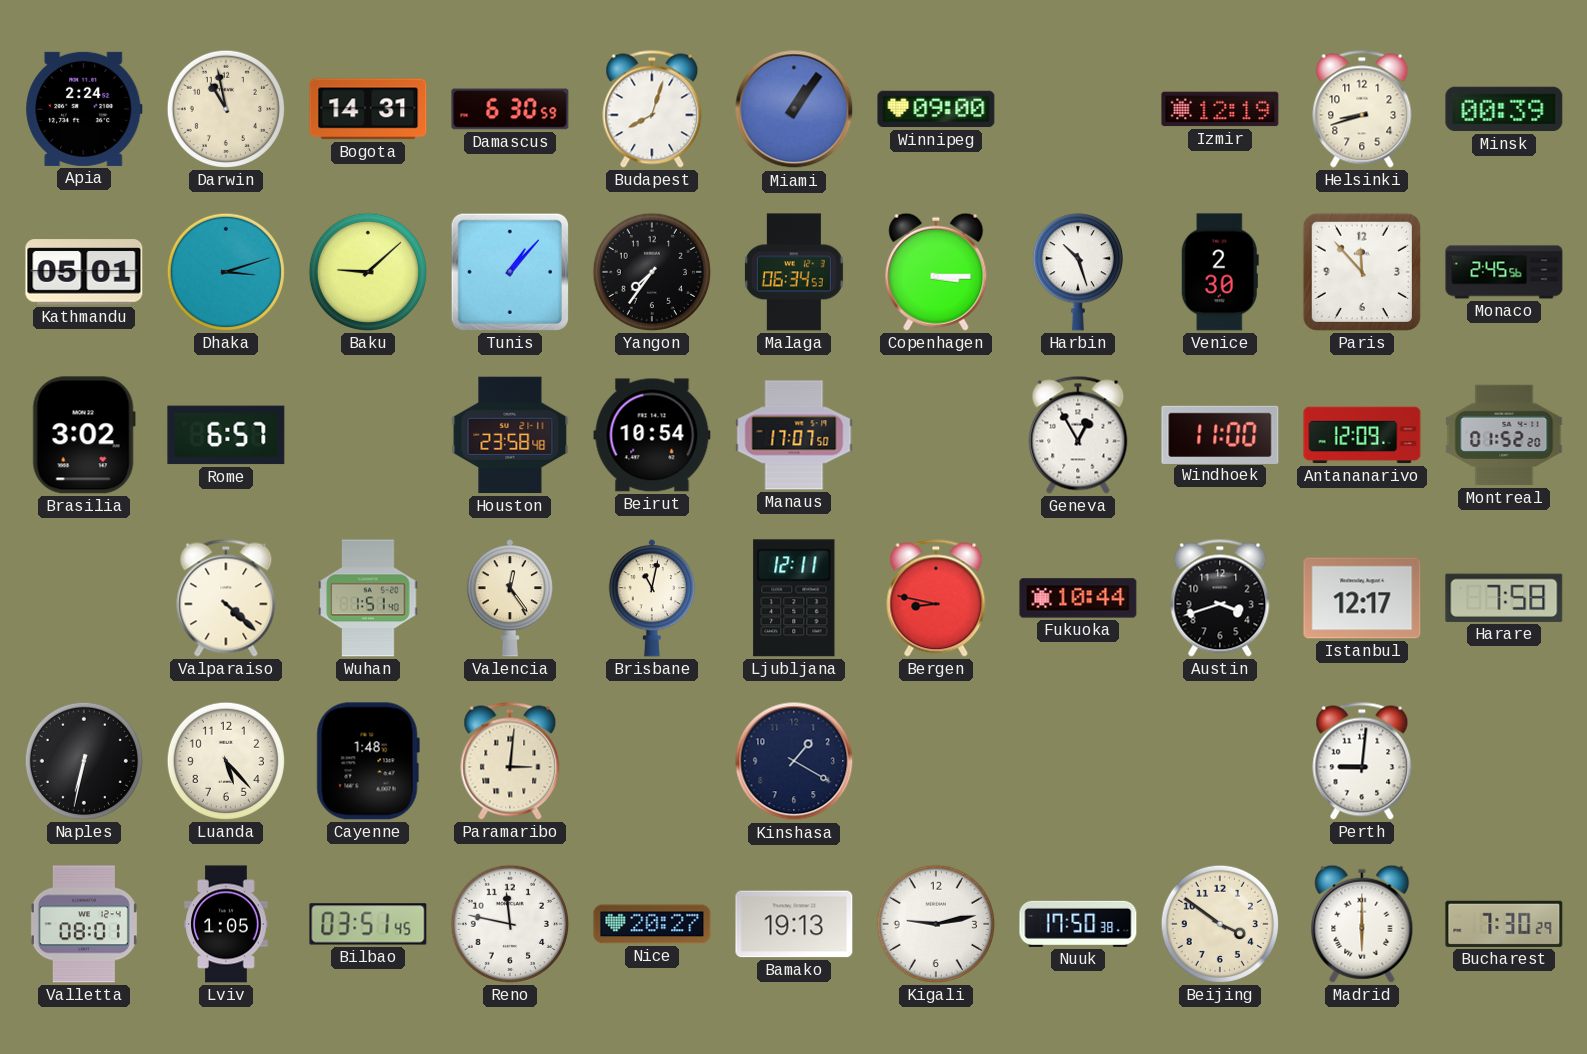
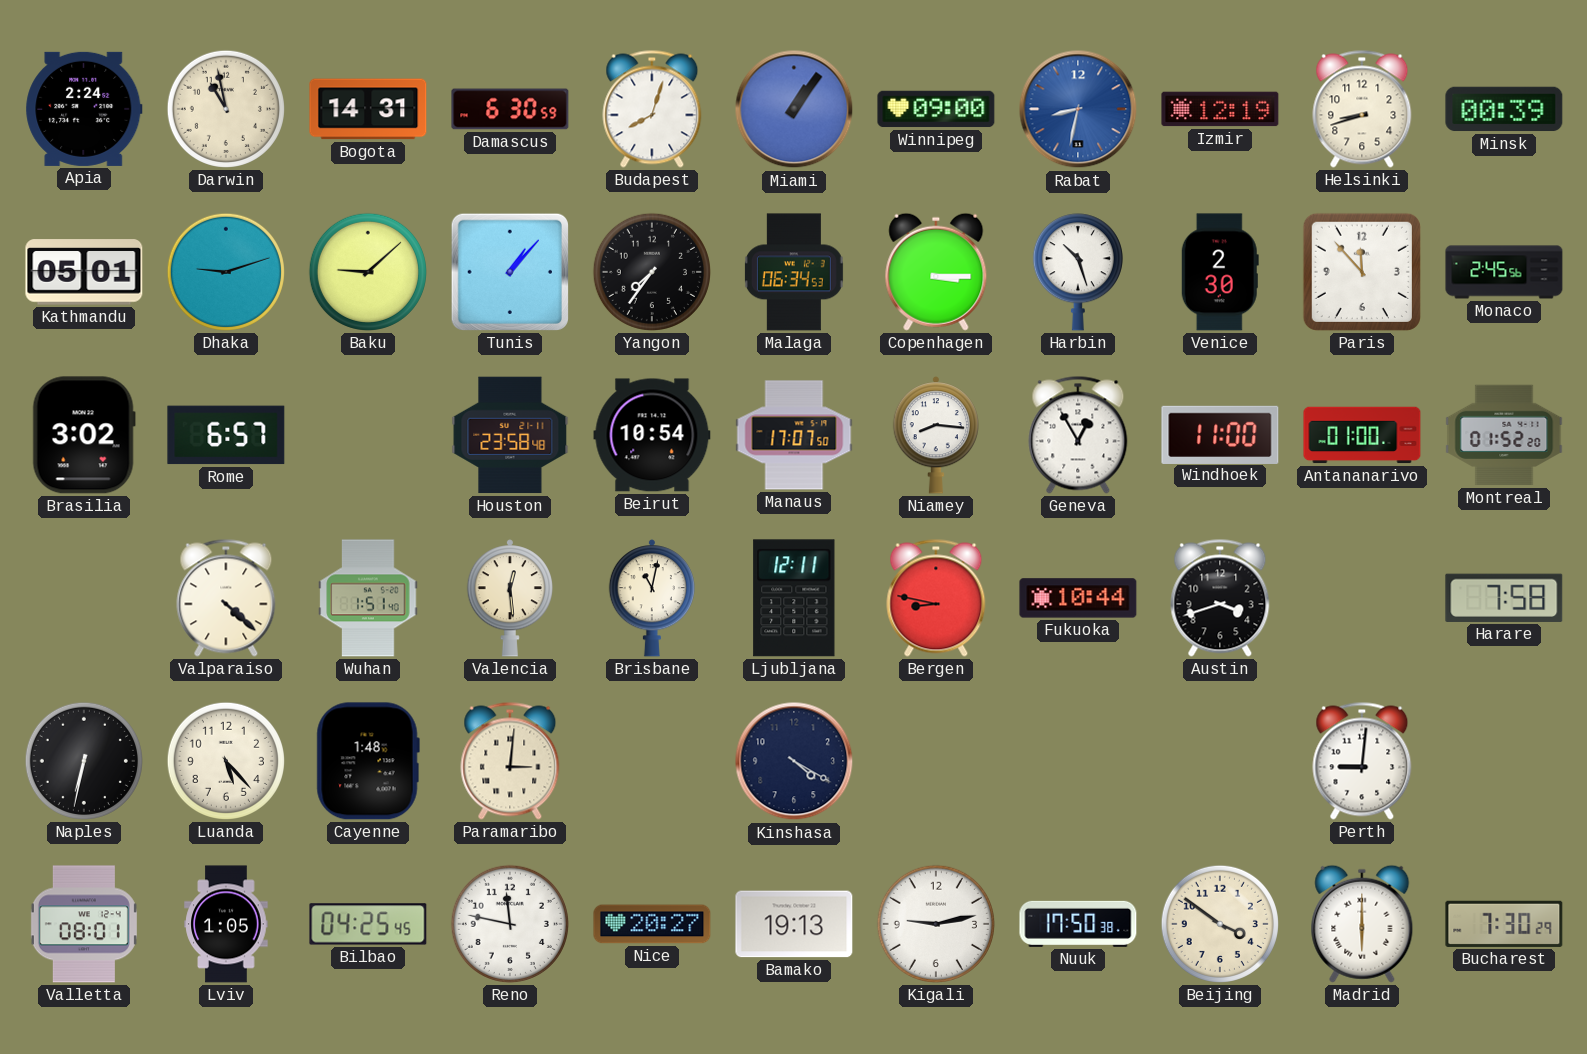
Rabat: none -> 8:32
Dhaka: 3:12 -> 9:12
Niamey: none -> 8:16
Antananarivo: 12:09 -> 01:00
Valencia: 12:24 -> 12:29
Istanbul: 12:17 -> none
Kinshasa: 1:20 -> 4:20
Bilbao: 03:51 -> 04:25
